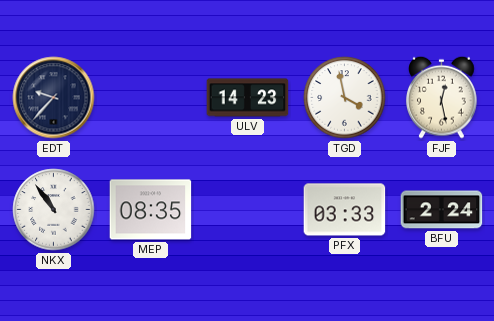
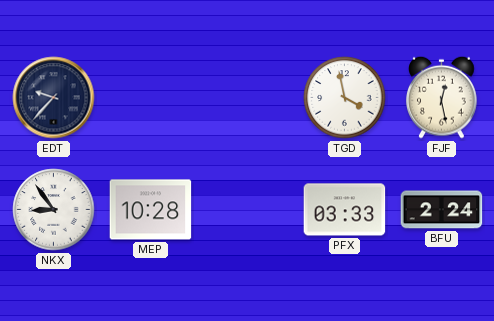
ULV: 14:23 -> none
NKX: 10:54 -> 8:54
MEP: 08:35 -> 10:28
